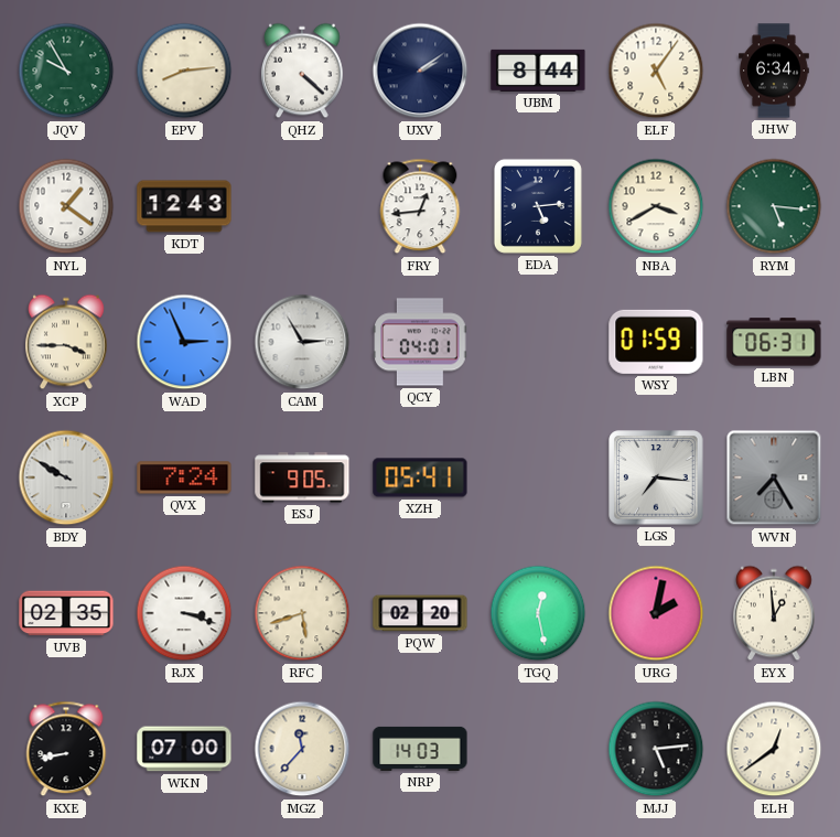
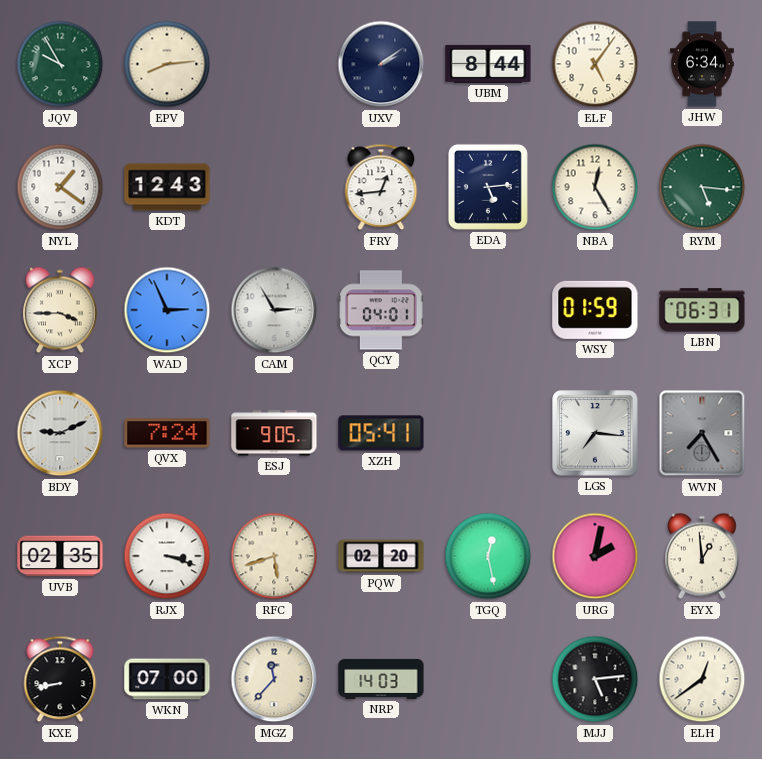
QHZ: 4:22 -> none
NBA: 3:40 -> 12:25
BDY: 9:50 -> 9:11
